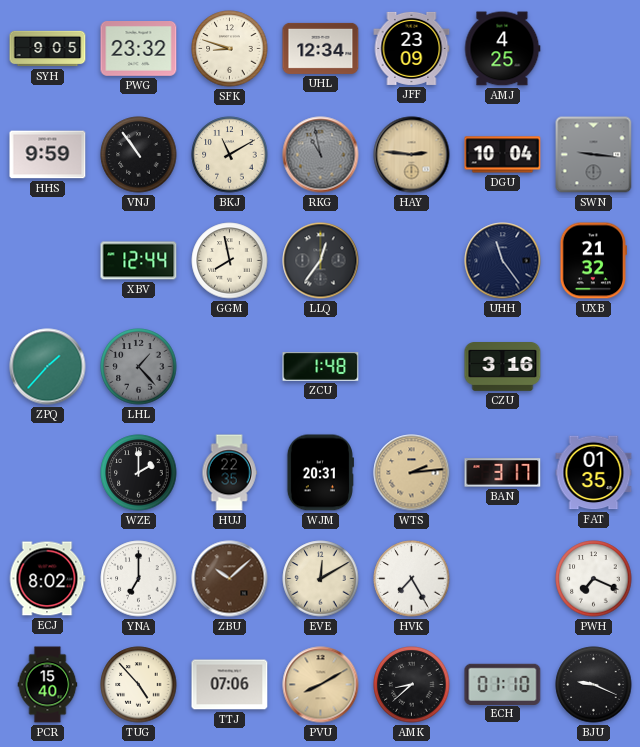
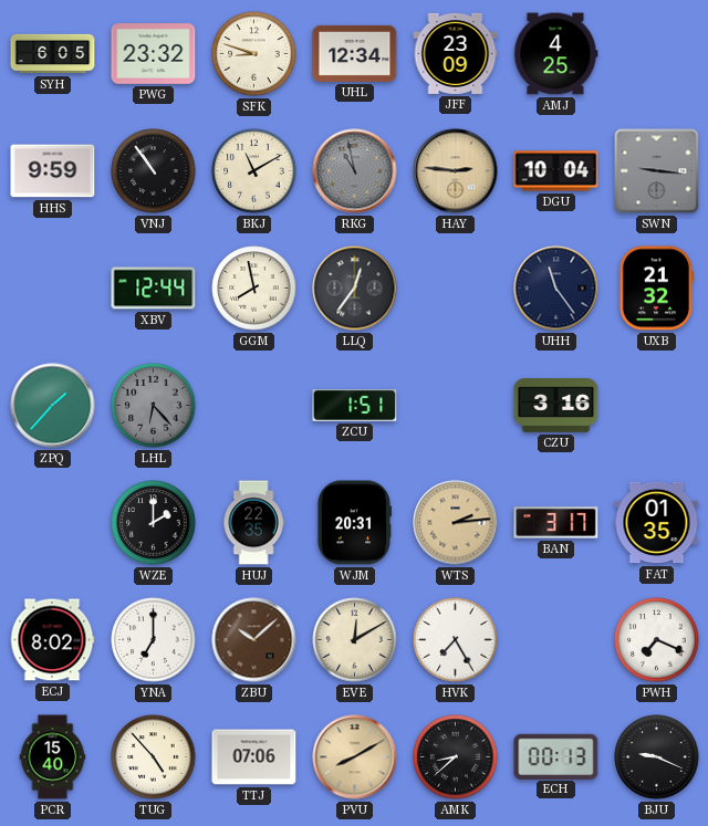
SYH: 9:05 -> 6:05
LHL: 1:23 -> 6:23
ZCU: 1:48 -> 1:51
ECH: 01:10 -> 00:13
